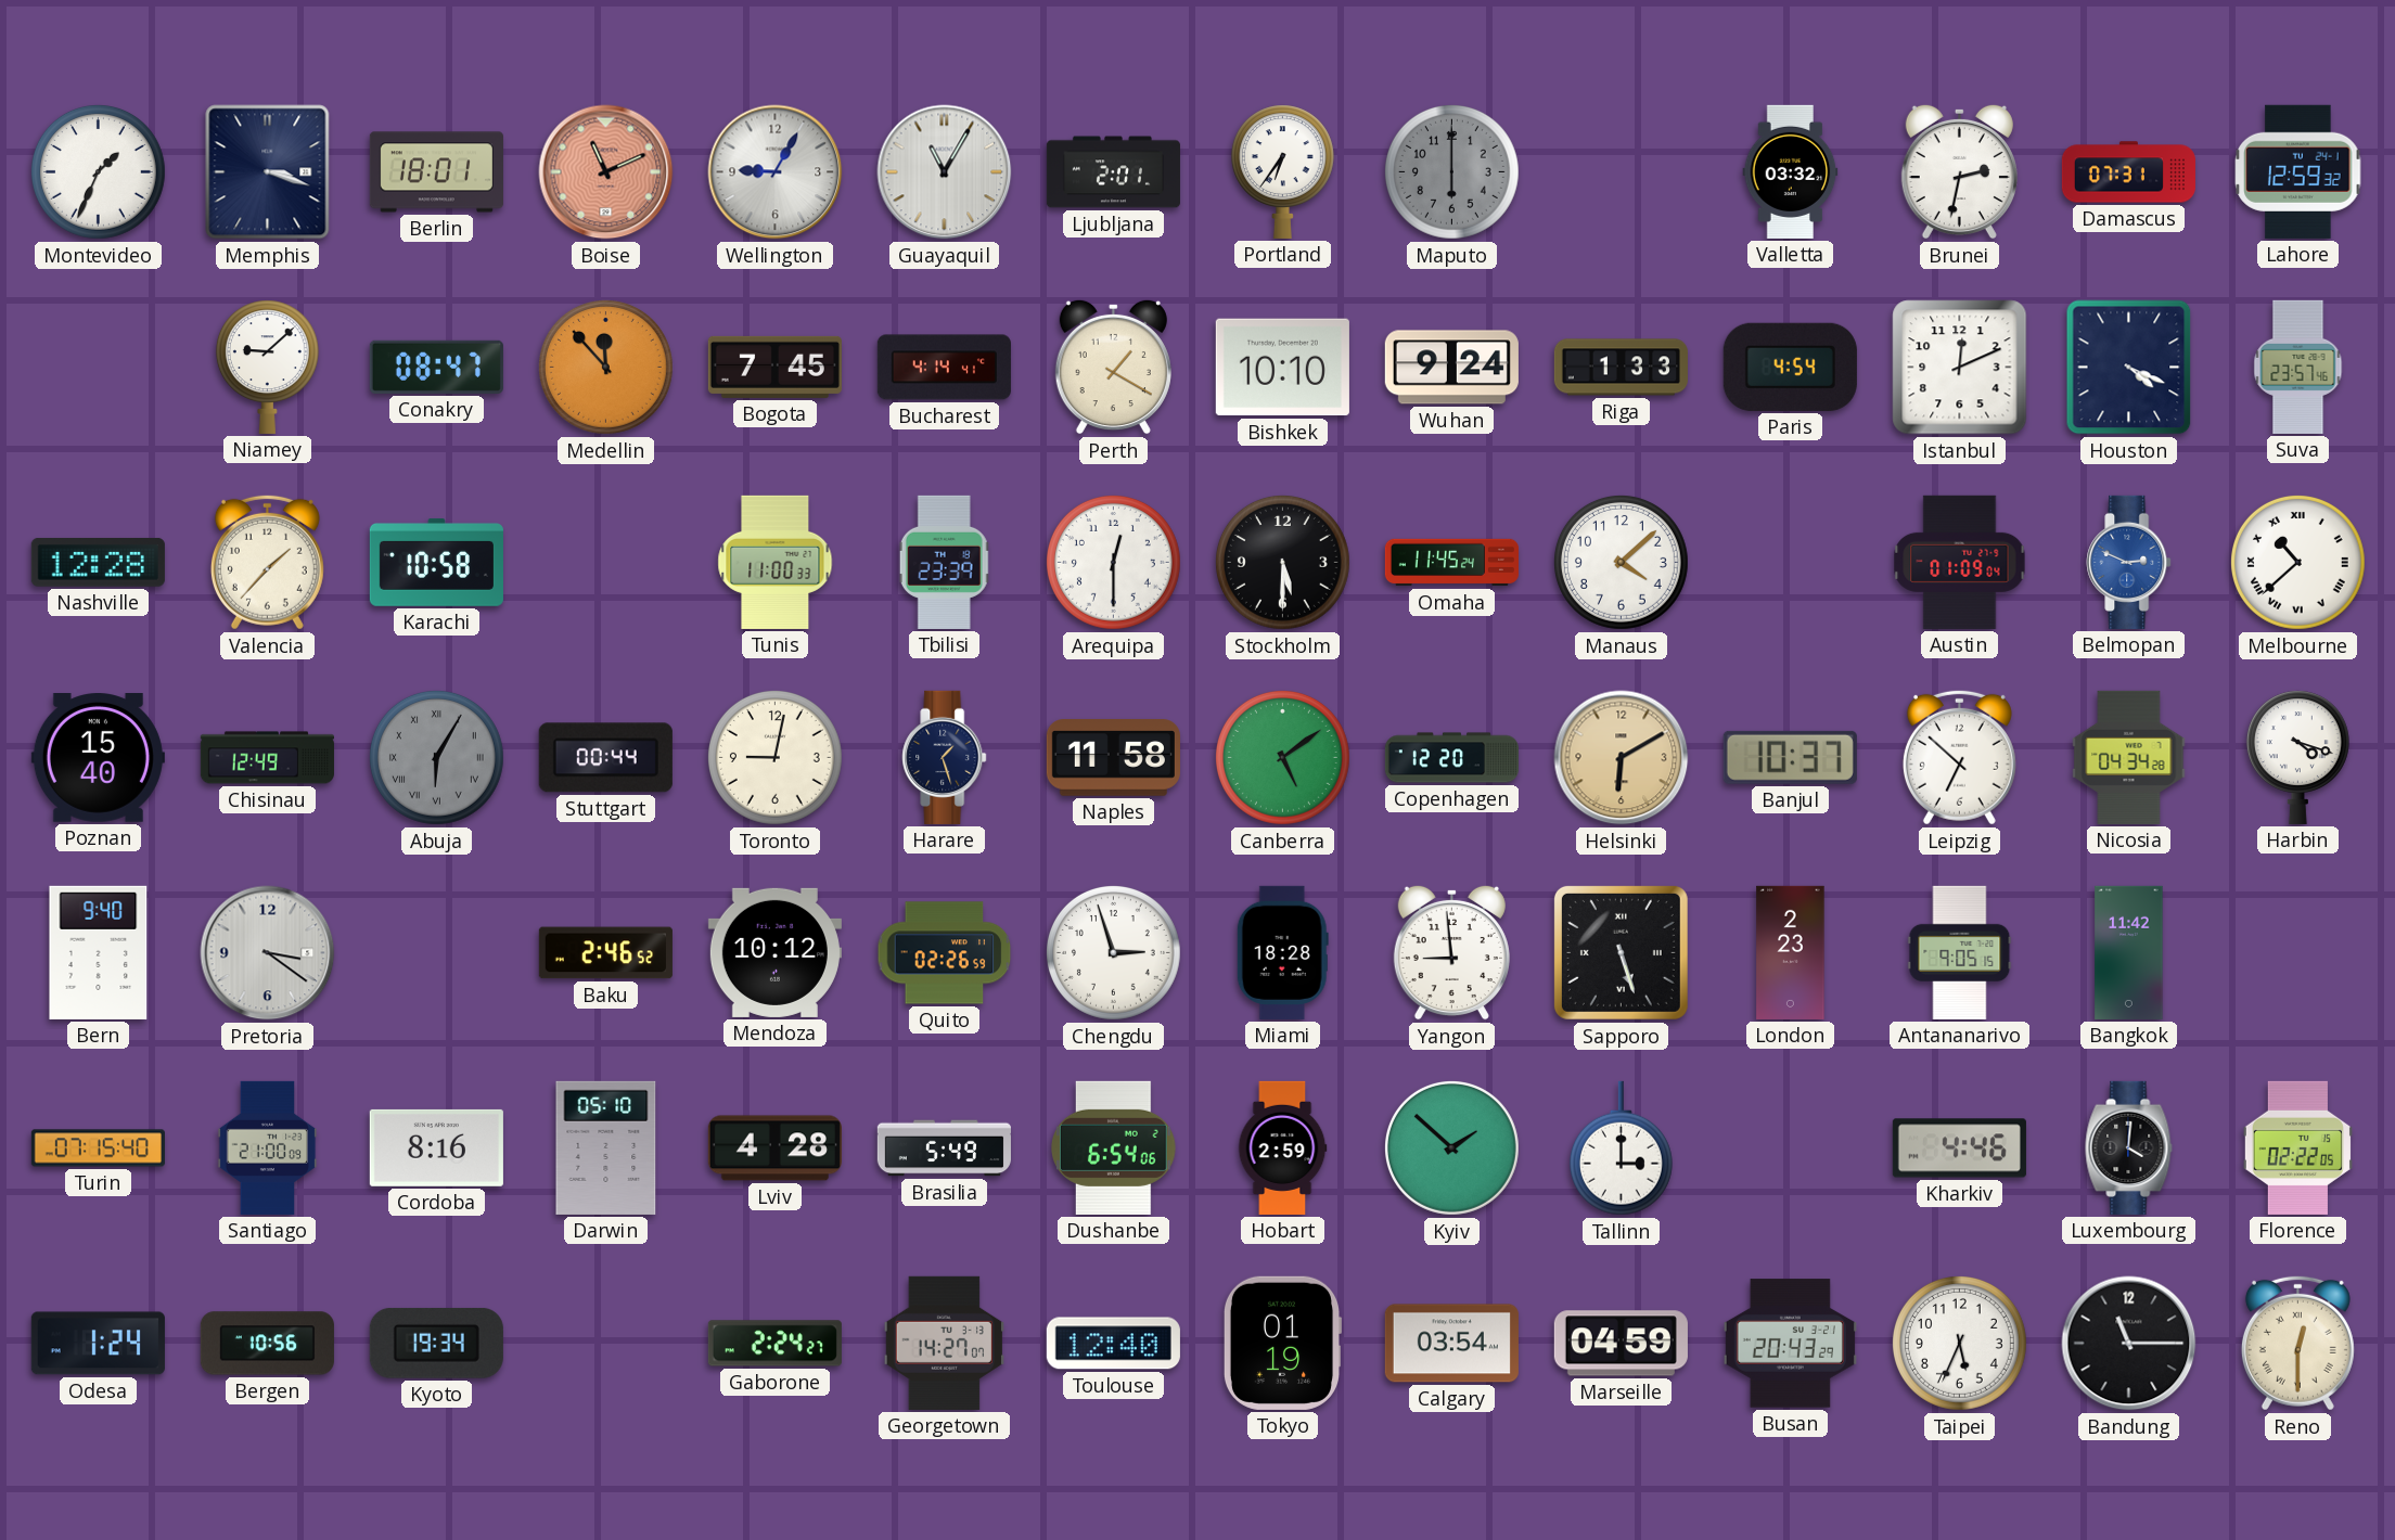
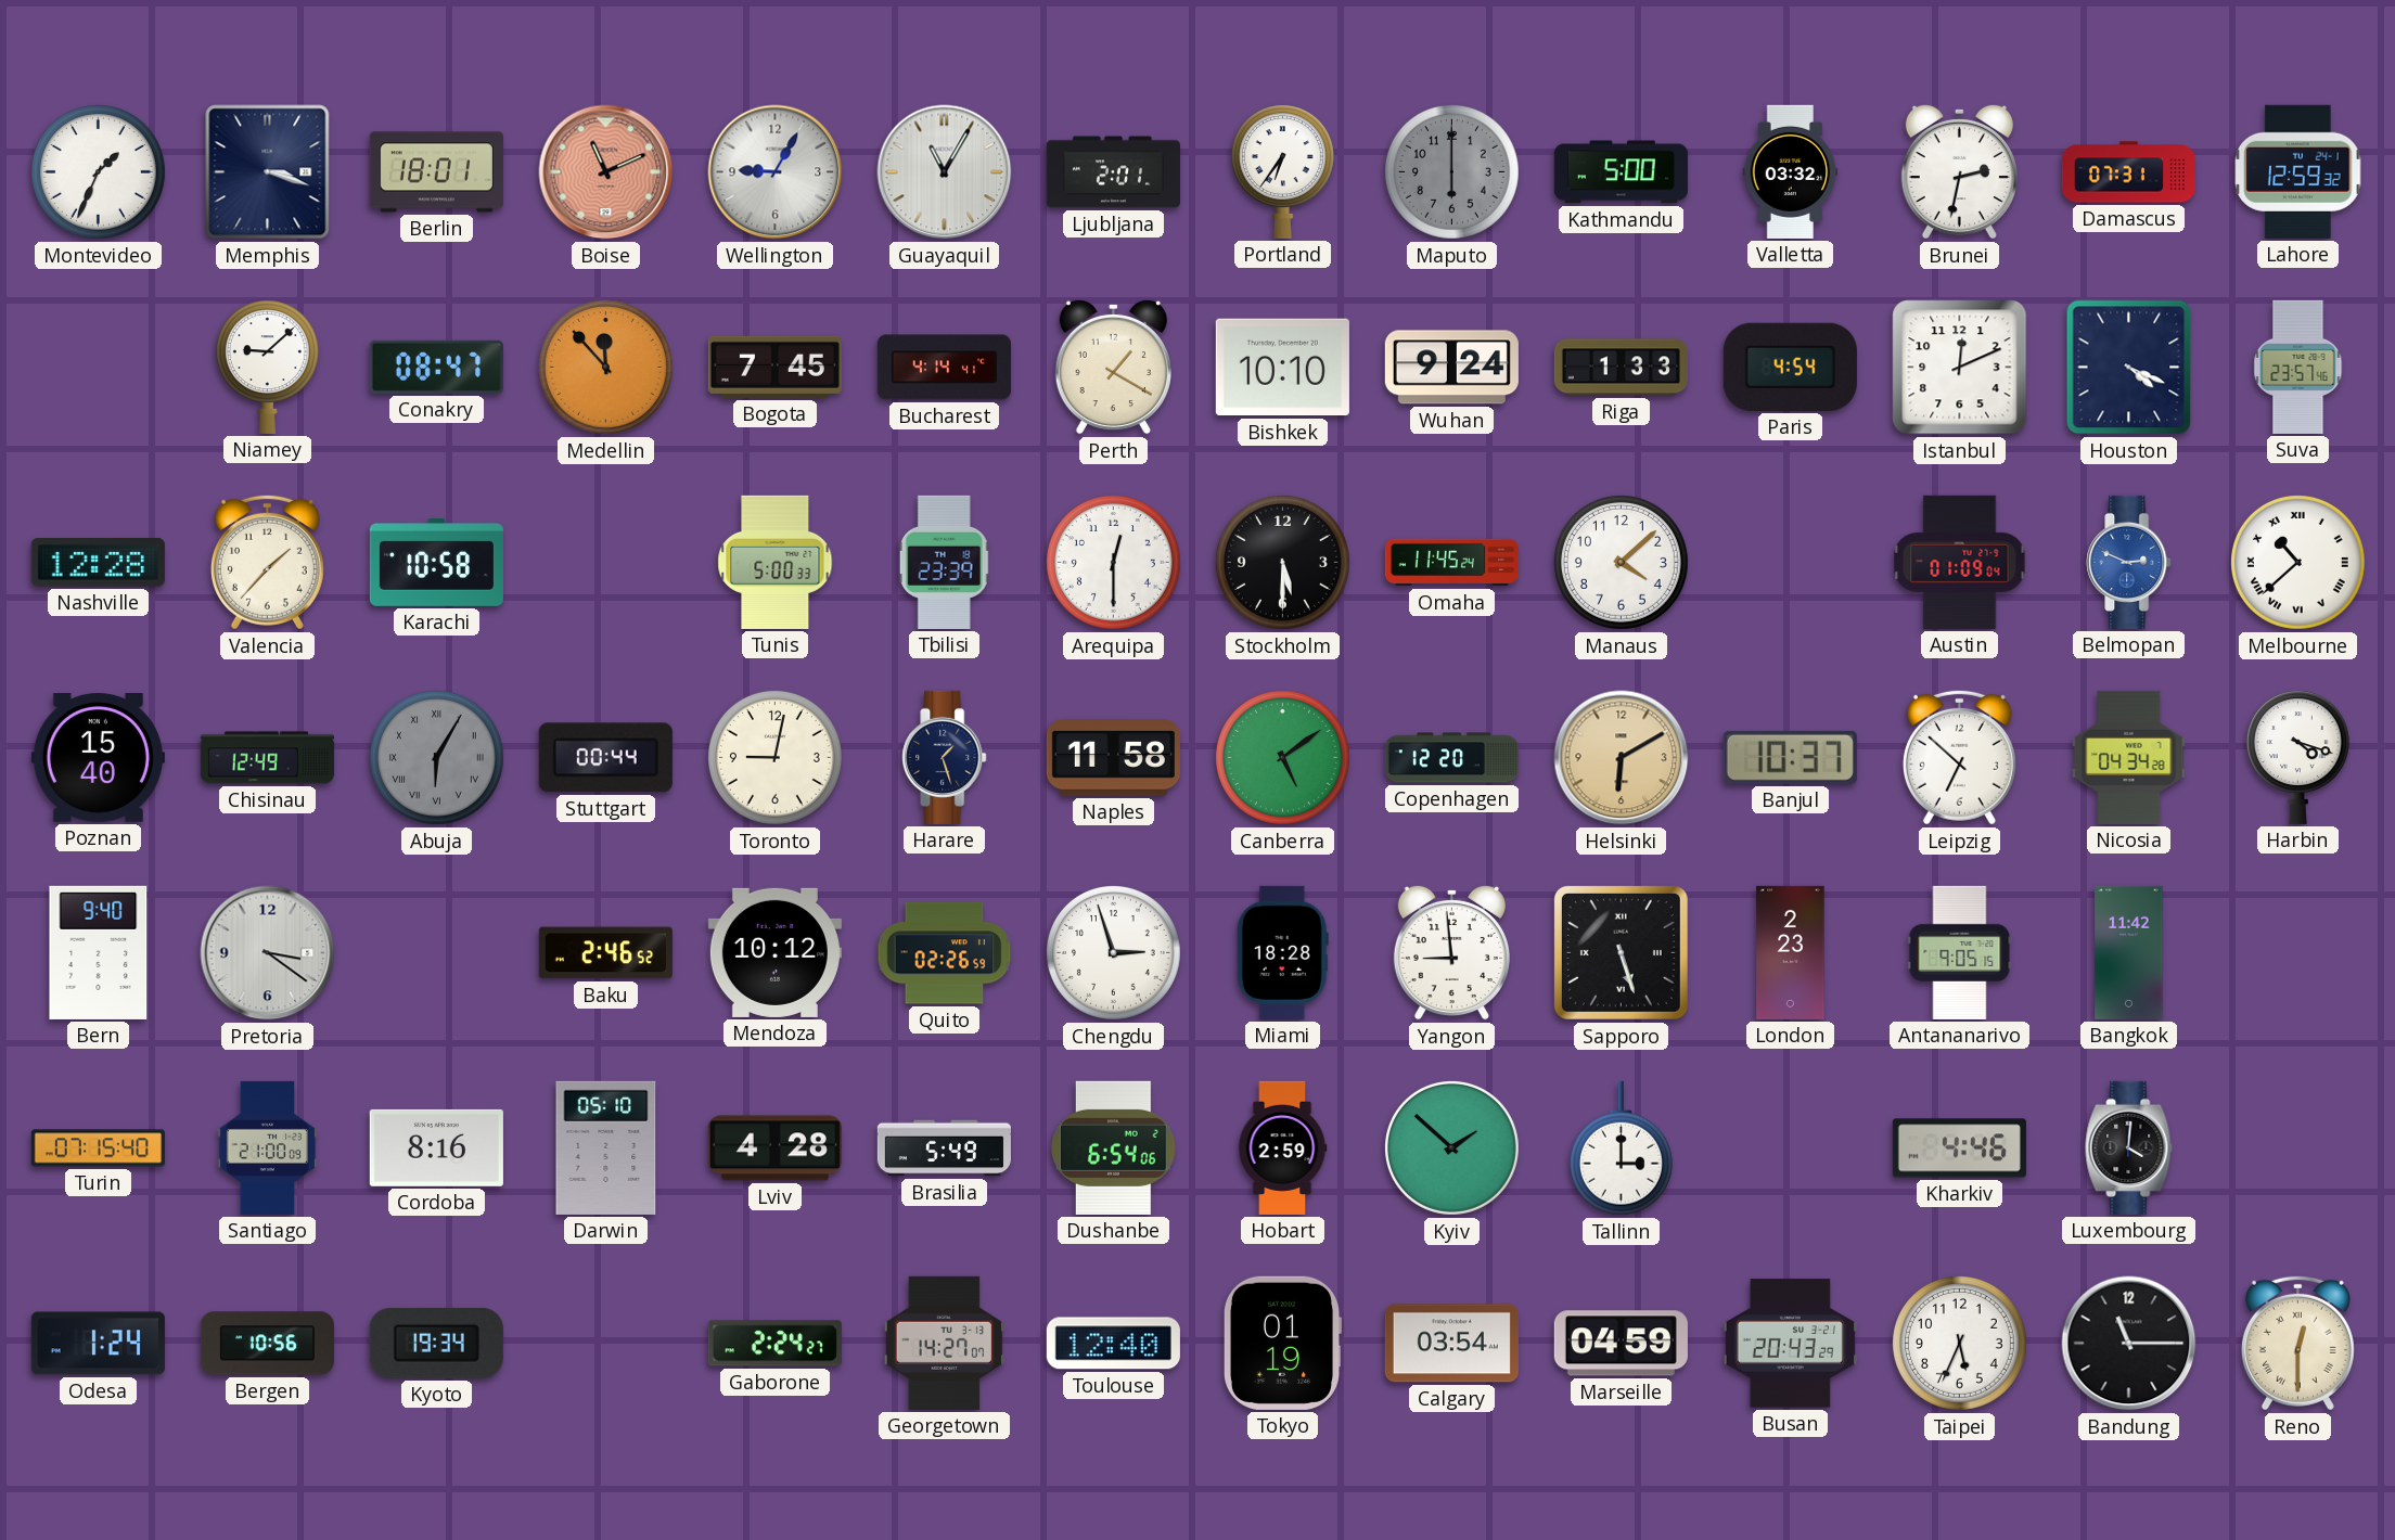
Kathmandu: none -> 5:00
Tunis: 11:00 -> 5:00
Florence: 02:22 -> none
